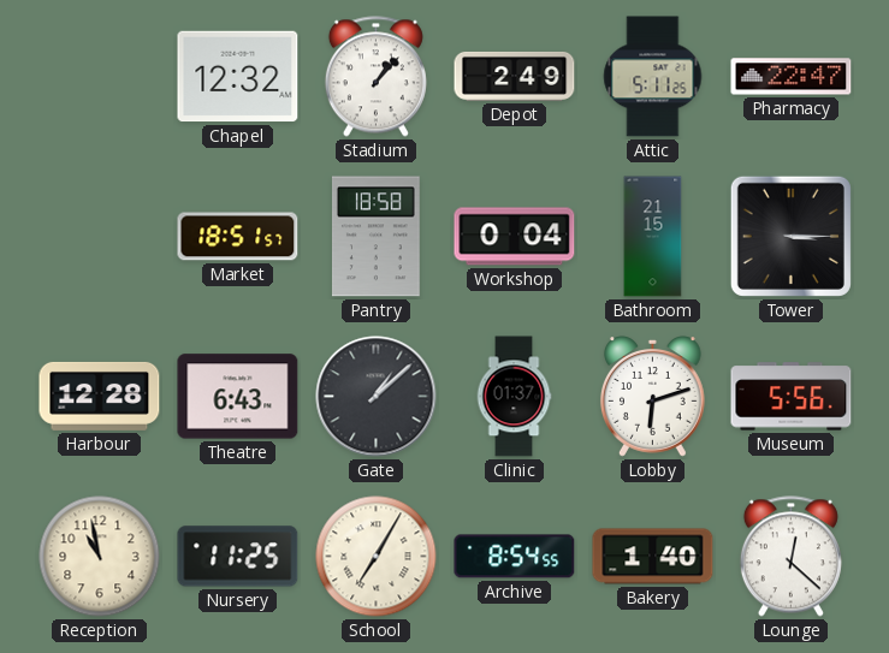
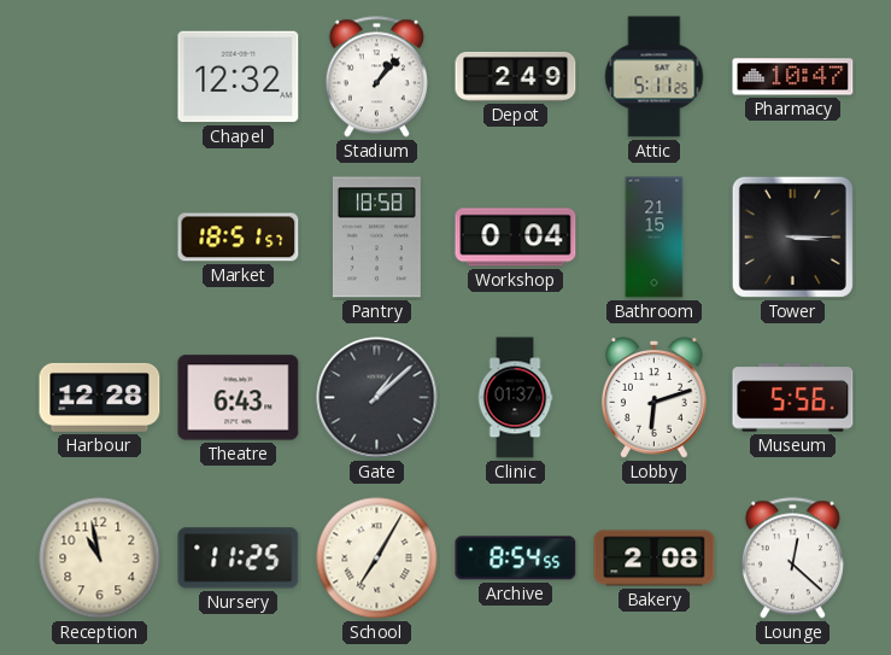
Pharmacy: 22:47 -> 10:47
Bakery: 1:40 -> 2:08
